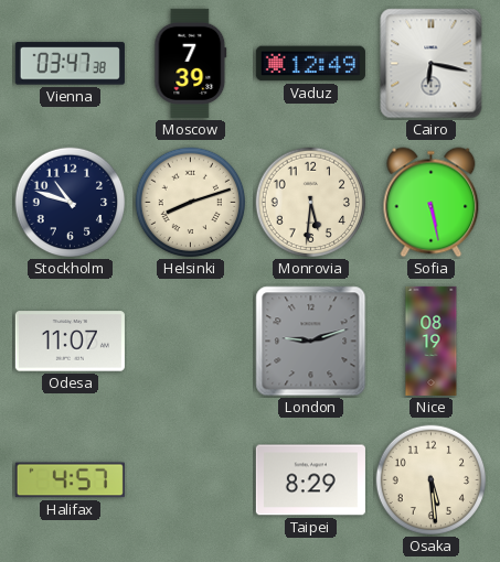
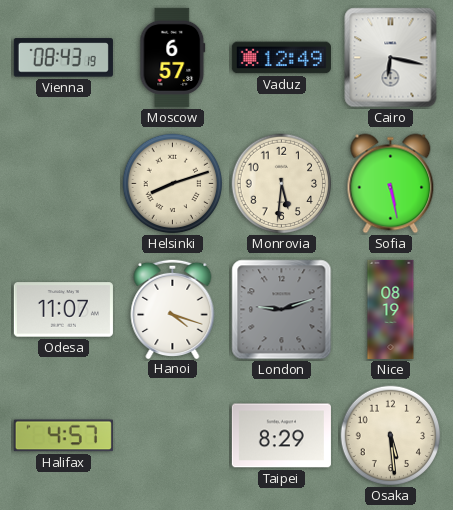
Vienna: 03:47 -> 08:43
Moscow: 7:39 -> 6:57
Stockholm: 10:48 -> none
Hanoi: none -> 4:18
